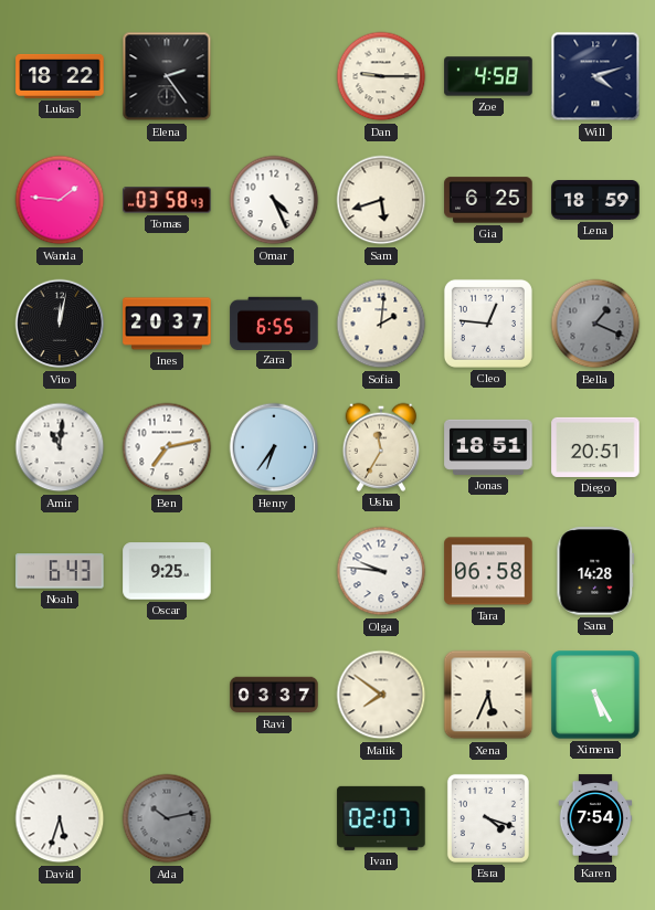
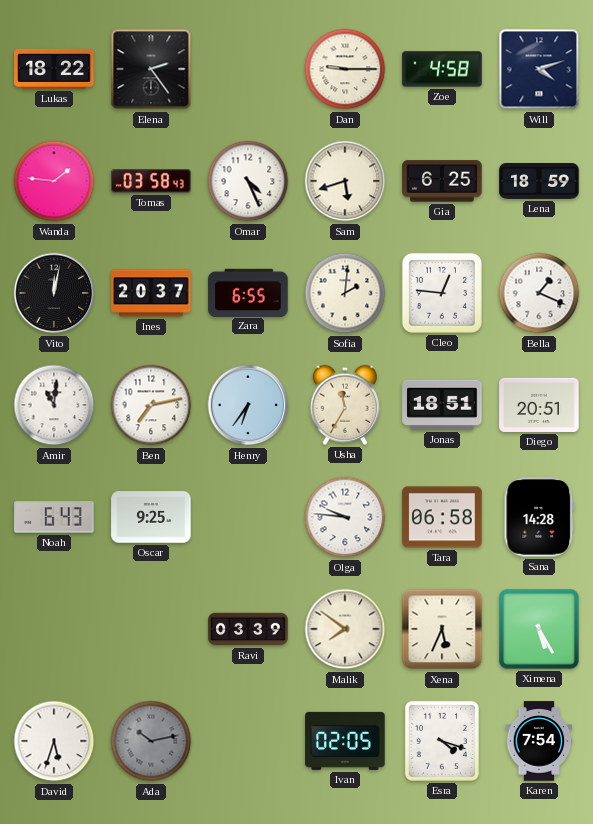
Bella dial: grey -> white
Ravi: 03:37 -> 03:39
Ivan: 02:07 -> 02:05
